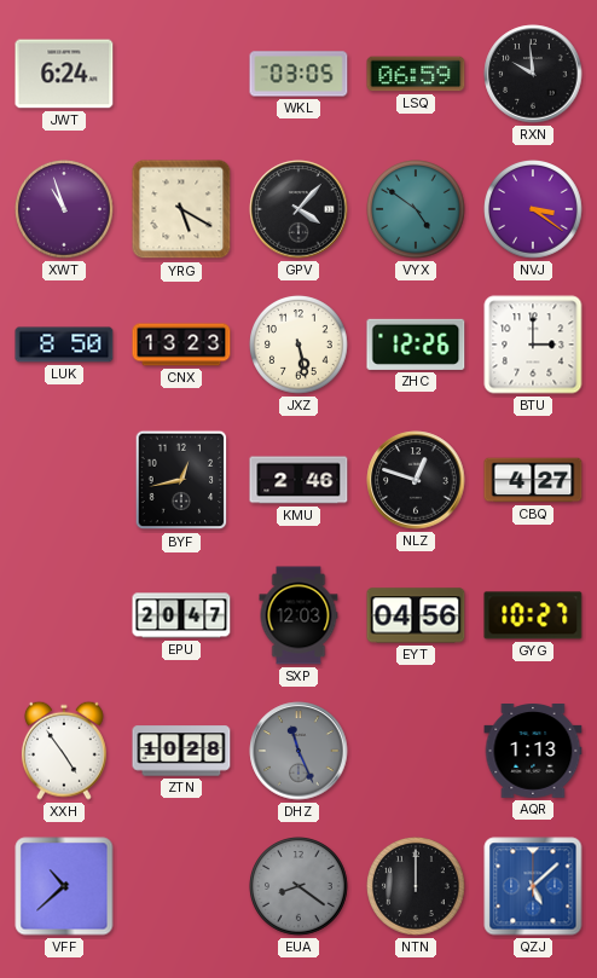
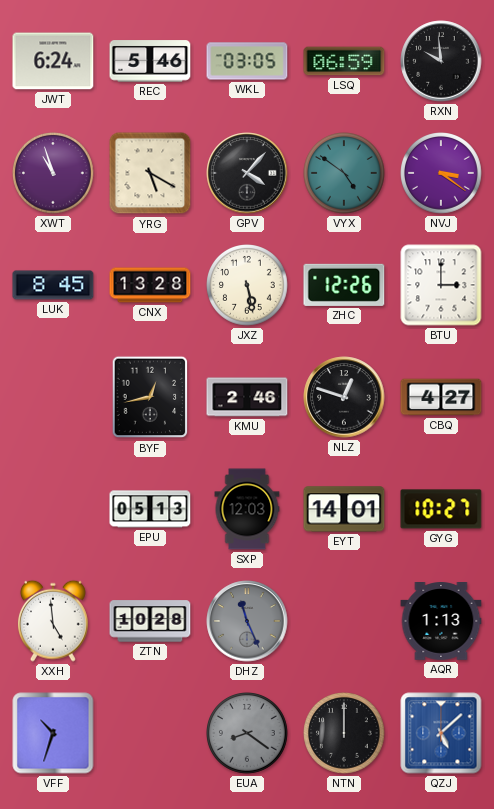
REC: none -> 5:46
LUK: 8:50 -> 8:45
CNX: 13:23 -> 13:28
EPU: 20:47 -> 05:13
EYT: 04:56 -> 14:01
XXH: 4:54 -> 4:59
VFF: 10:38 -> 10:33
